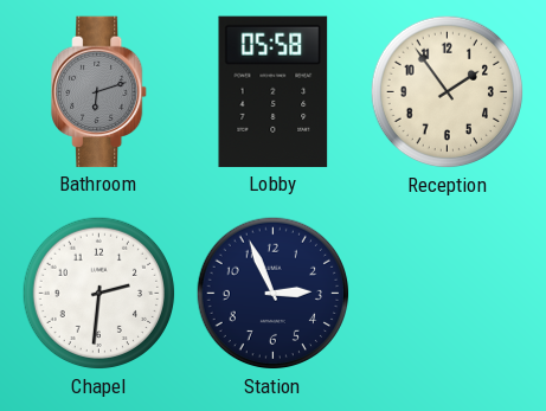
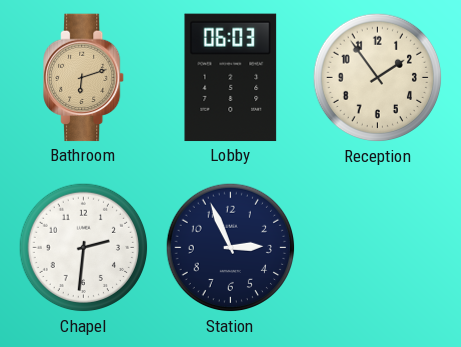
Bathroom dial: grey -> champagne
Lobby: 05:58 -> 06:03
